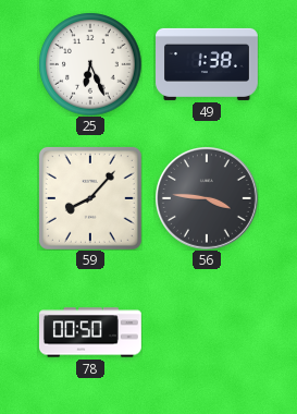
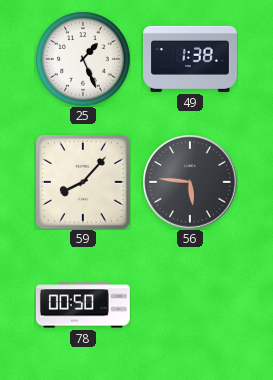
25: 6:26 -> 1:26
56: 3:46 -> 5:46
